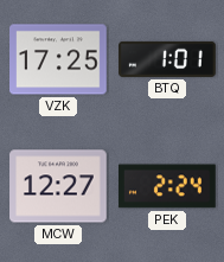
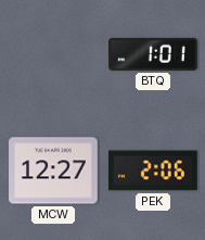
VZK: 17:25 -> none
PEK: 2:24 -> 2:06
